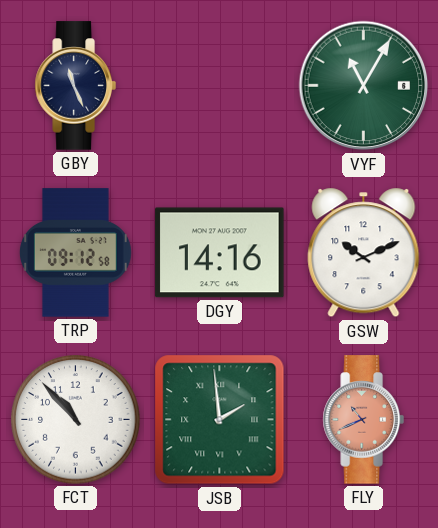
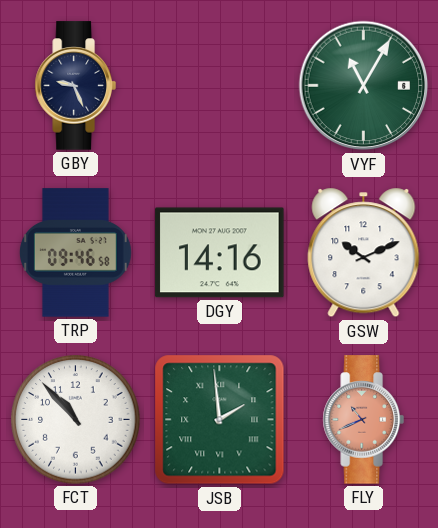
GBY: 11:26 -> 9:26
TRP: 09:12 -> 09:46
